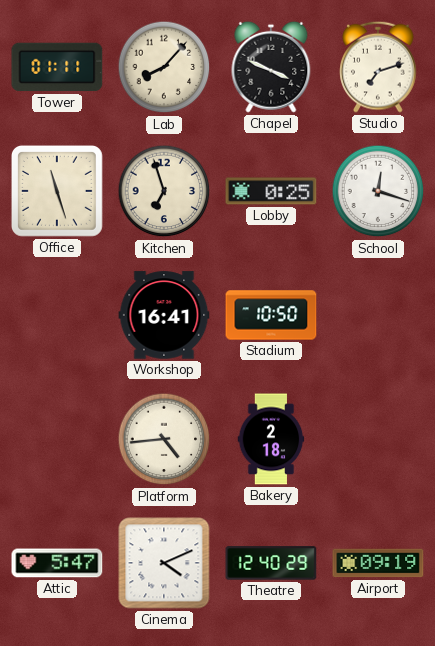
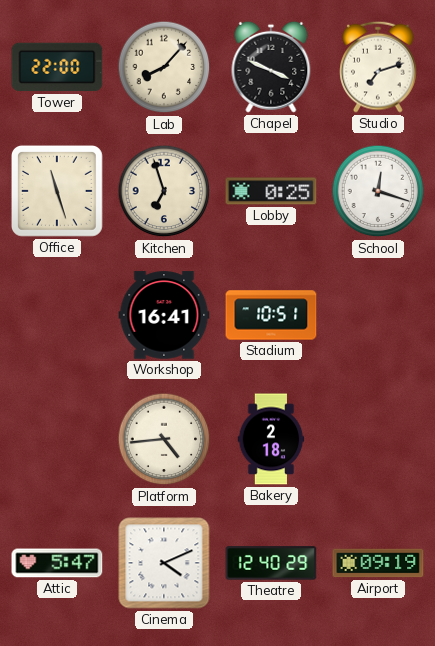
Tower: 01:11 -> 22:00
Stadium: 10:50 -> 10:51
